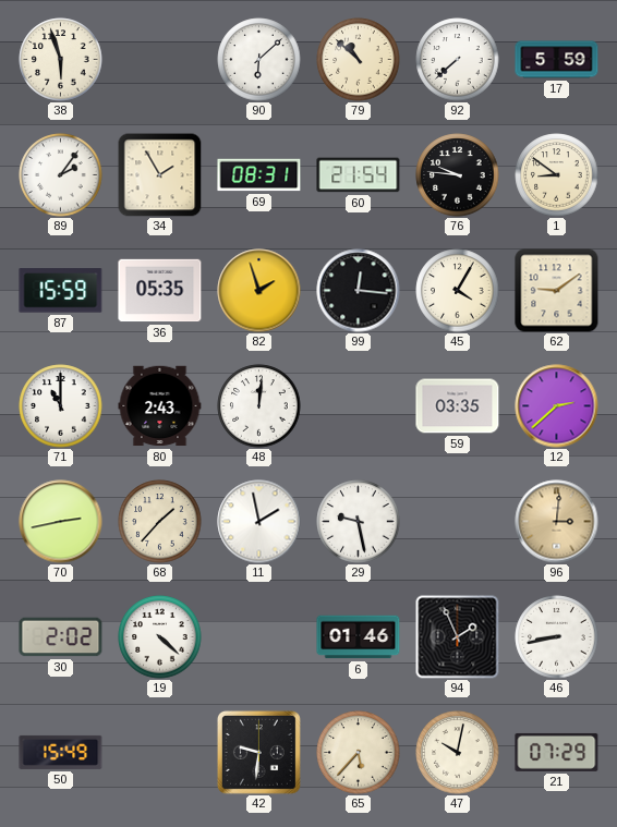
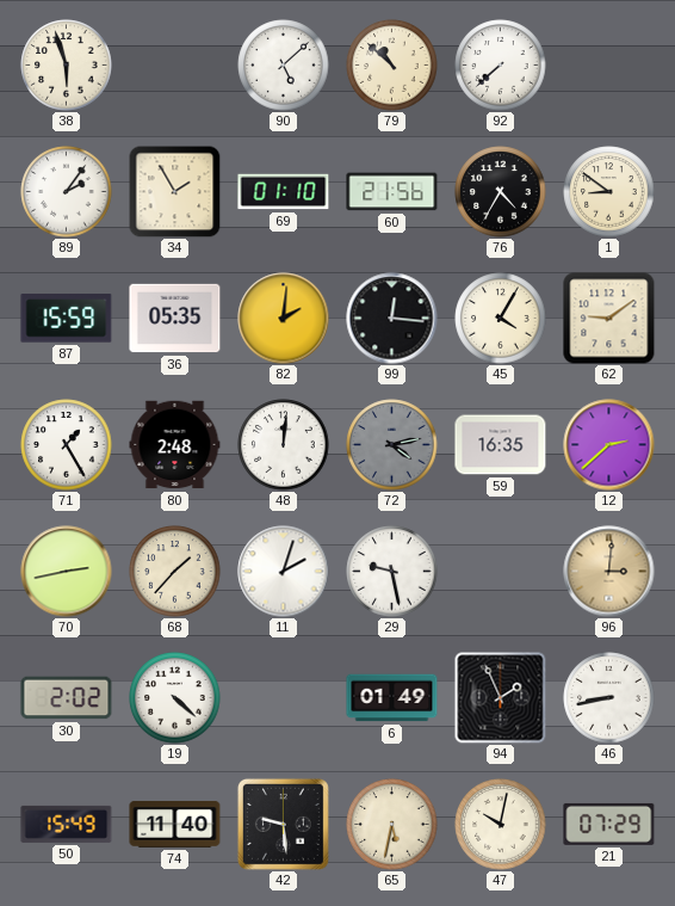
90: 6:08 -> 5:08
17: 5:59 -> none
69: 08:31 -> 01:10
60: 21:54 -> 21:56
76: 9:46 -> 4:35
82: 1:57 -> 2:01
71: 11:00 -> 1:25
80: 2:43 -> 2:48
72: none -> 4:13
59: 03:35 -> 16:35
11: 1:58 -> 2:03
6: 01:46 -> 01:49
74: none -> 11:40
42: 9:31 -> 9:29
65: 5:37 -> 5:32
